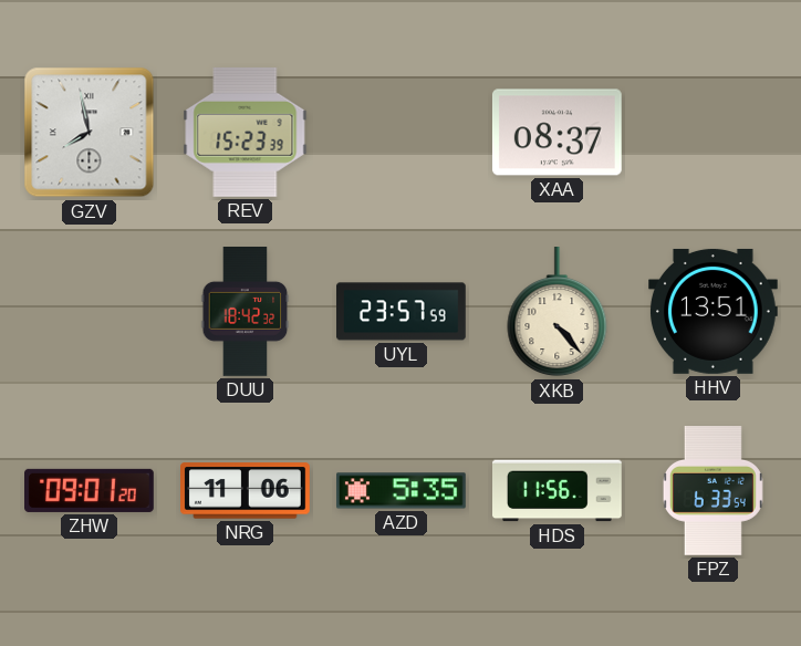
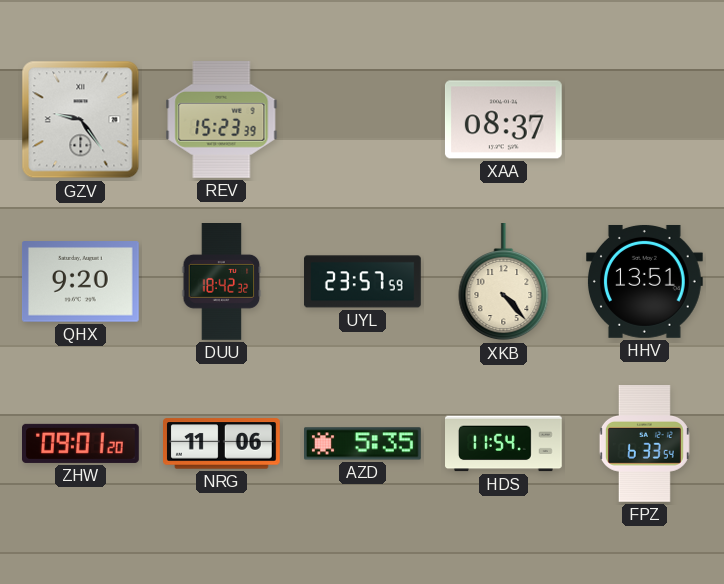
GZV: 7:58 -> 9:24
QHX: none -> 9:20
HDS: 11:56 -> 11:54
